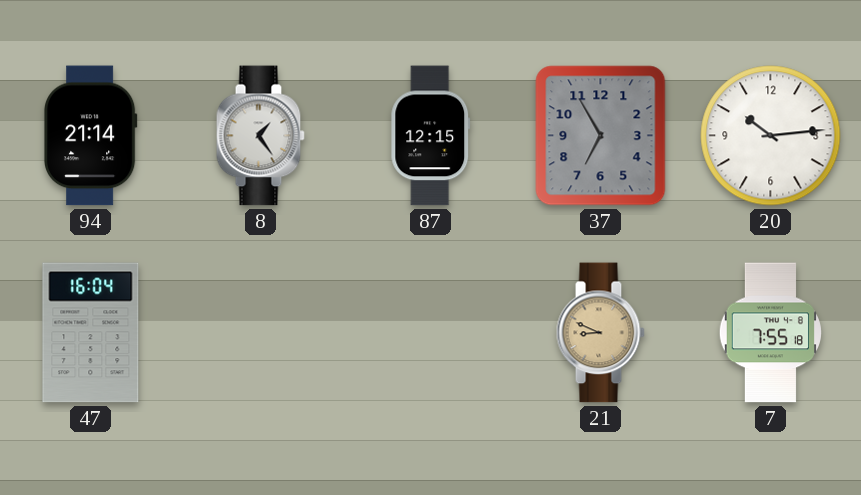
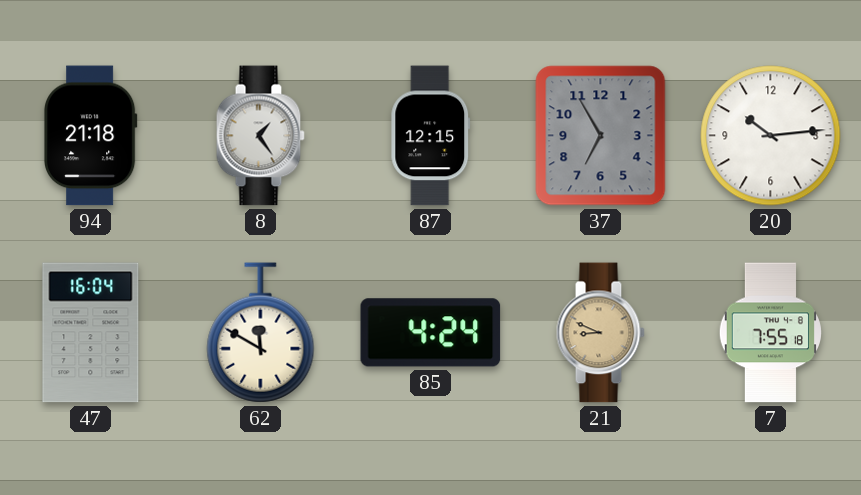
94: 21:14 -> 21:18
62: none -> 11:50
85: none -> 4:24
